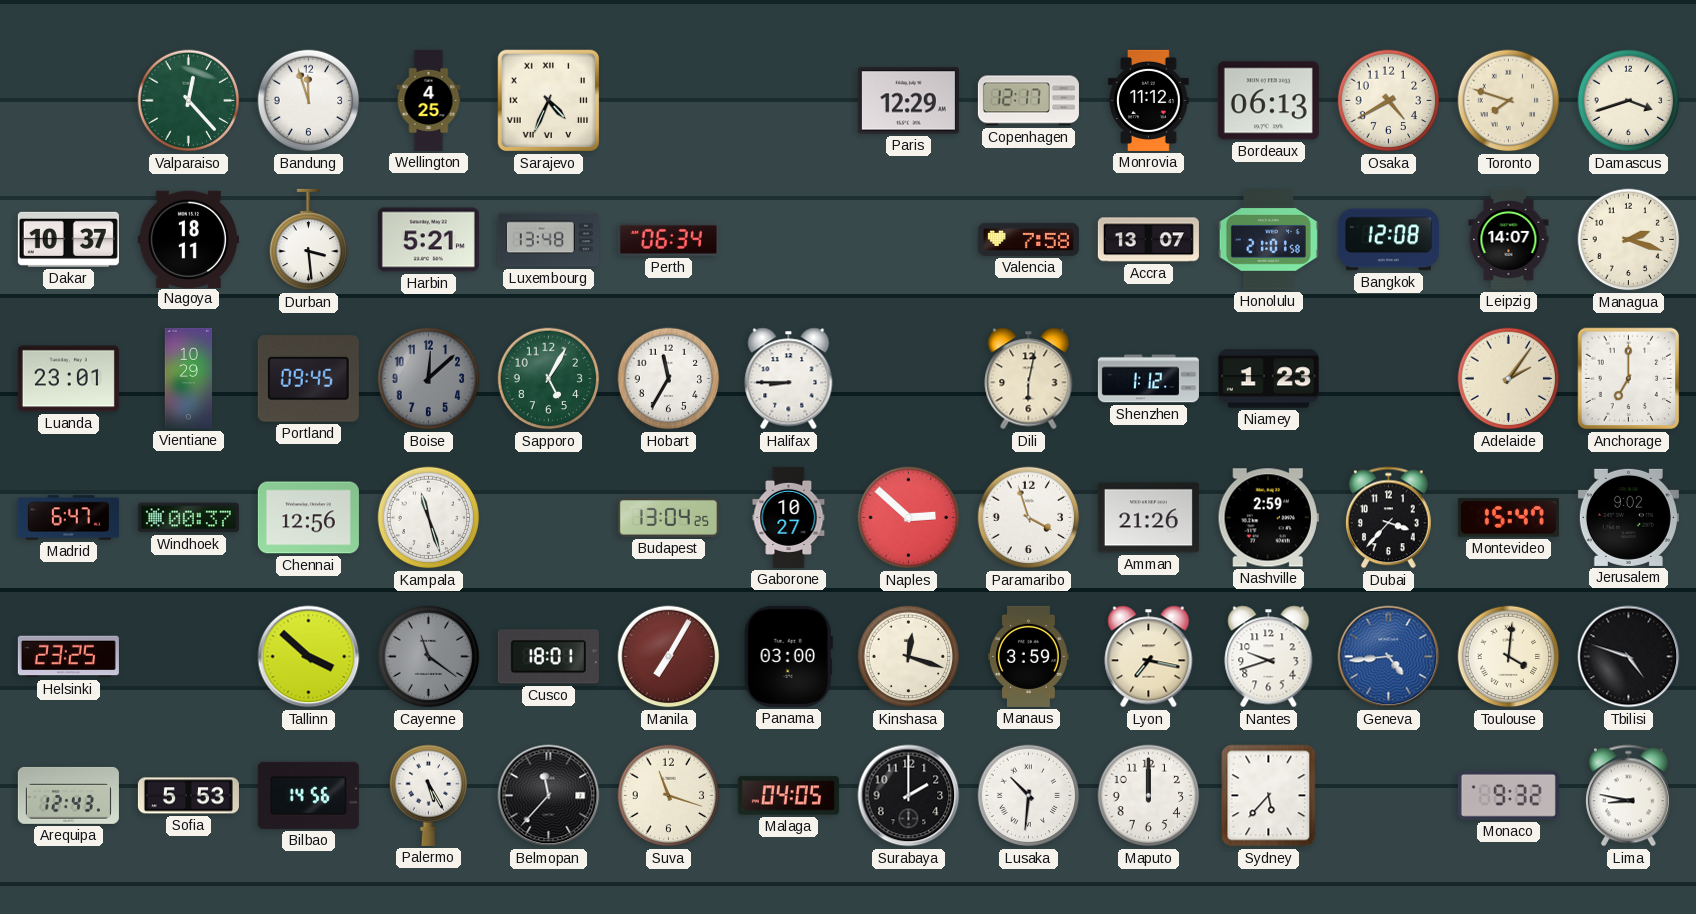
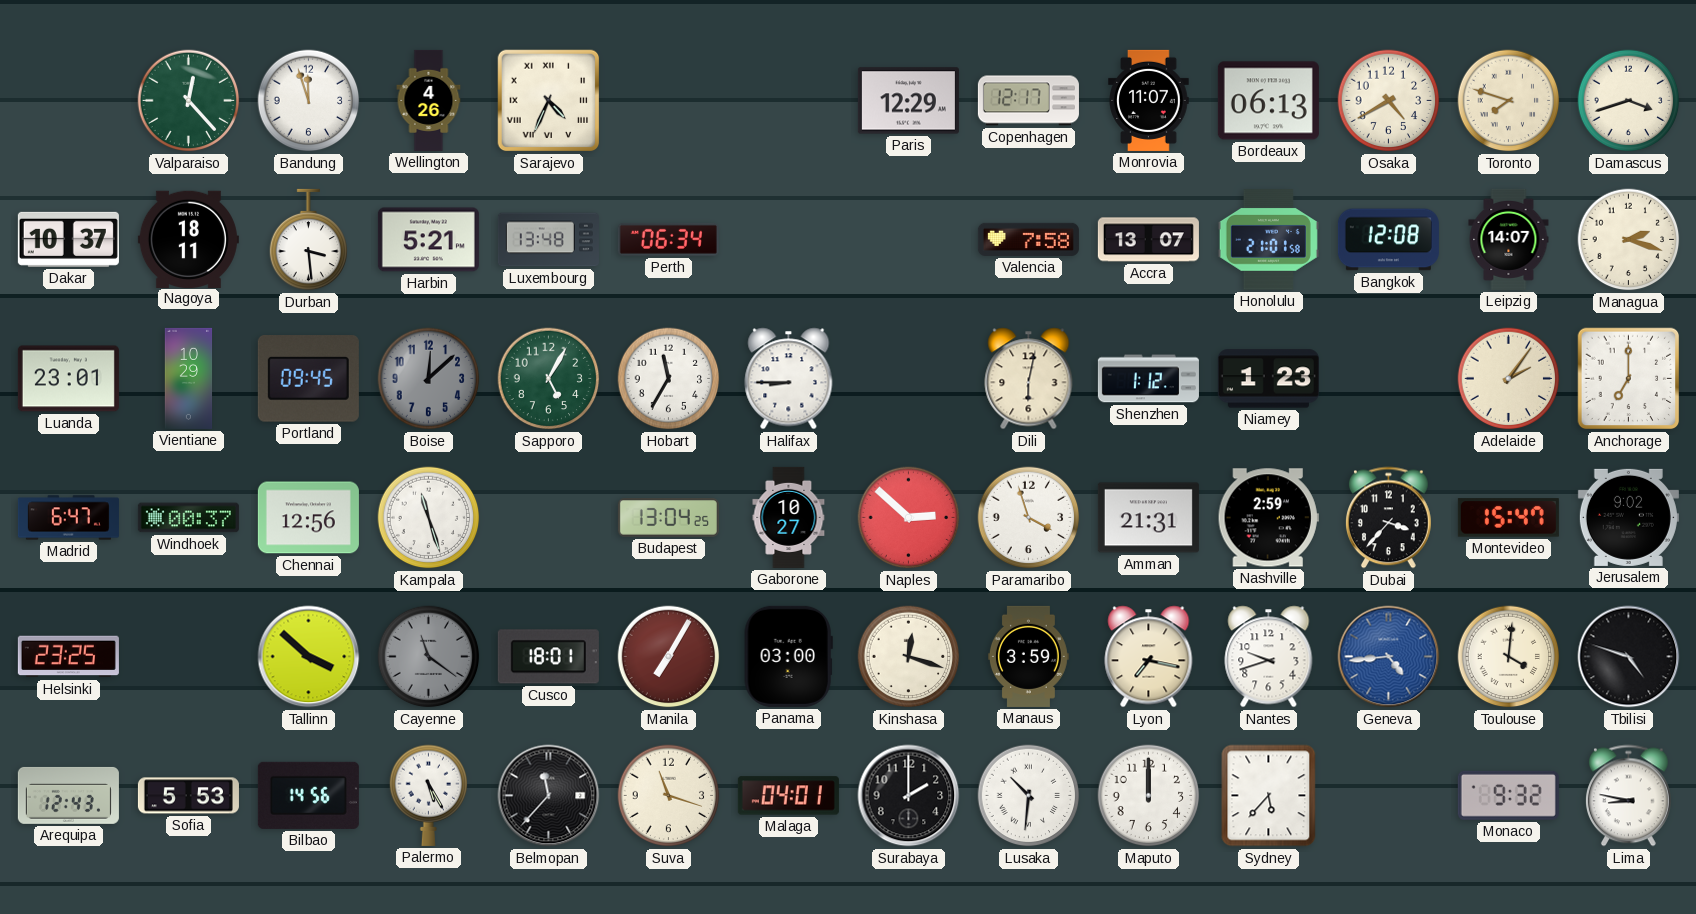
Wellington: 4:25 -> 4:26
Monrovia: 11:12 -> 11:07
Amman: 21:26 -> 21:31
Malaga: 04:05 -> 04:01
